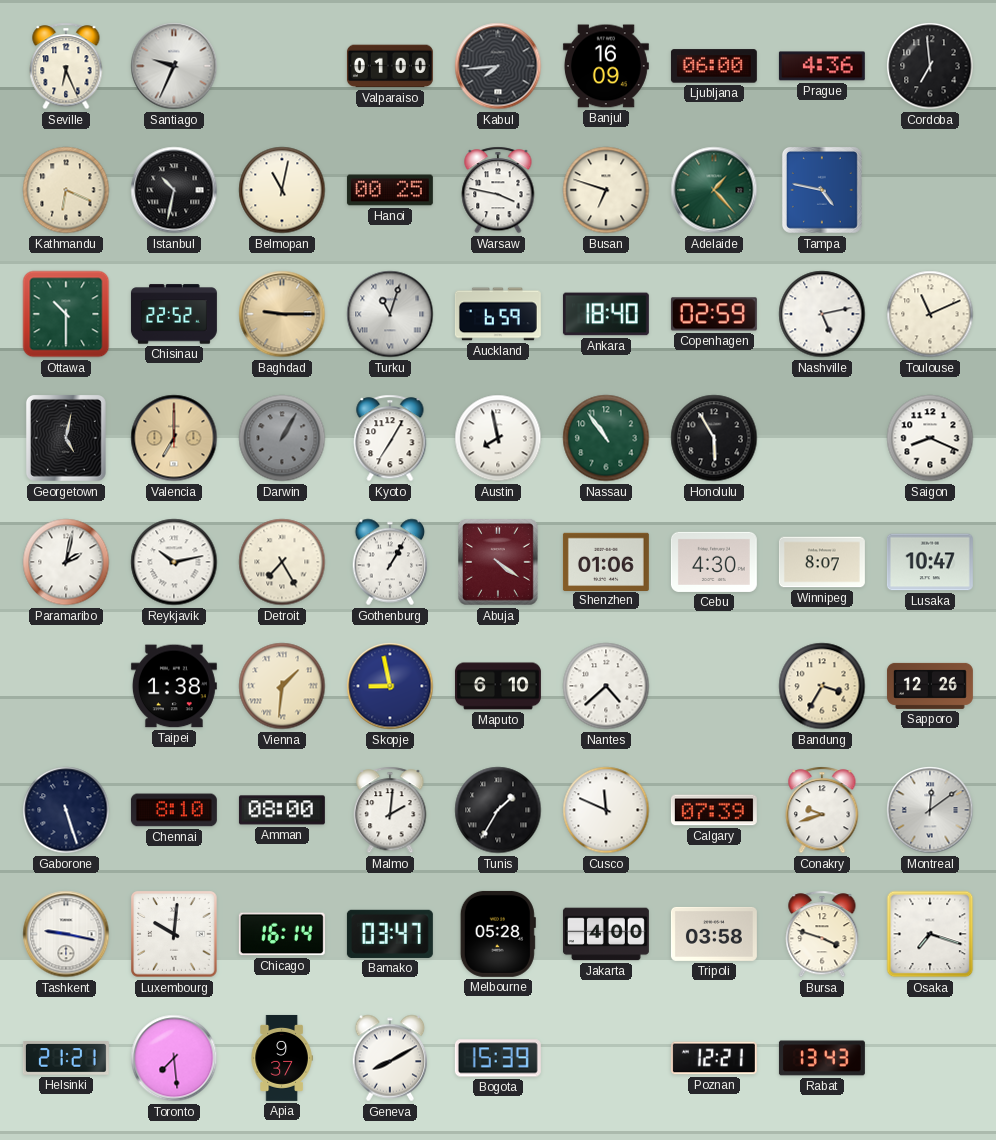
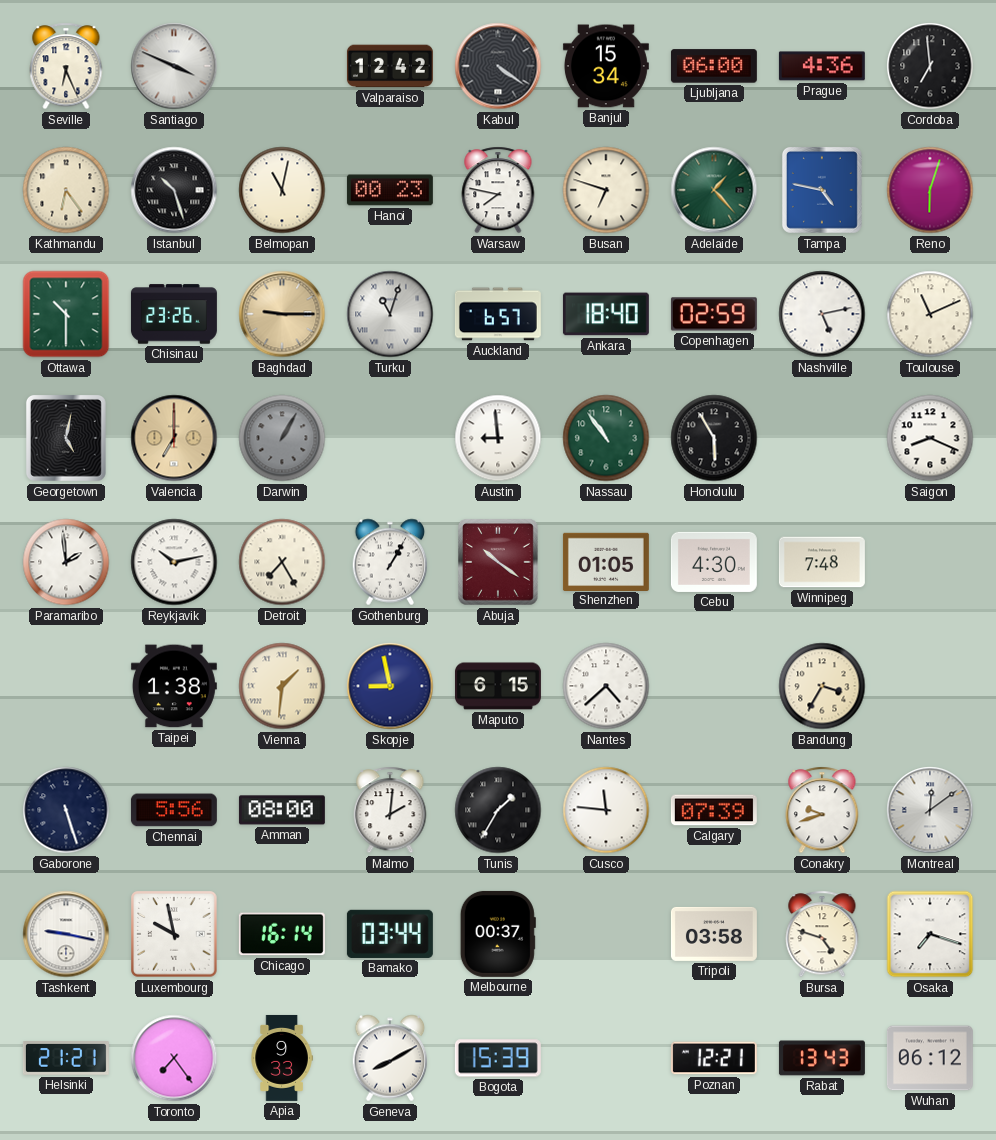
Santiago: 9:34 -> 3:49
Valparaiso: 01:00 -> 12:42
Kabul: 7:44 -> 4:21
Banjul: 16:09 -> 15:34
Kathmandu: 6:19 -> 6:24
Istanbul: 10:32 -> 10:27
Hanoi: 00:25 -> 00:23
Warsaw: 3:47 -> 7:47
Reno: none -> 6:03
Chisinau: 22:52 -> 23:26
Auckland: 6:59 -> 6:57
Kyoto: 7:05 -> none
Austin: 7:58 -> 8:59
Paramaribo: 2:02 -> 1:59
Abuja: 4:21 -> 10:21
Shenzhen: 01:06 -> 01:05
Winnipeg: 8:07 -> 7:48
Lusaka: 10:47 -> none
Maputo: 6:10 -> 6:15
Sapporo: 12:26 -> none
Chennai: 8:10 -> 5:56
Cusco: 11:49 -> 11:46
Luxembourg: 10:01 -> 9:58
Bamako: 03:47 -> 03:44
Melbourne: 05:28 -> 00:37
Jakarta: 4:00 -> none
Bursa: 3:48 -> 4:48
Toronto: 7:29 -> 7:24
Apia: 9:37 -> 9:33
Wuhan: none -> 06:12
